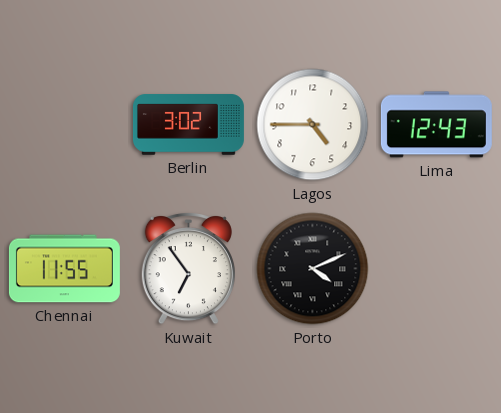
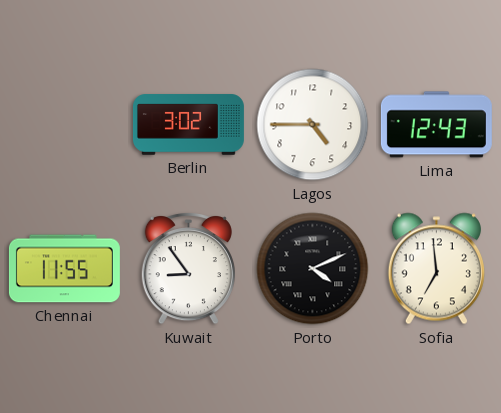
Kuwait: 6:54 -> 8:54
Sofia: none -> 6:59
